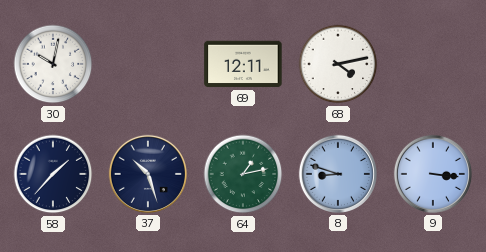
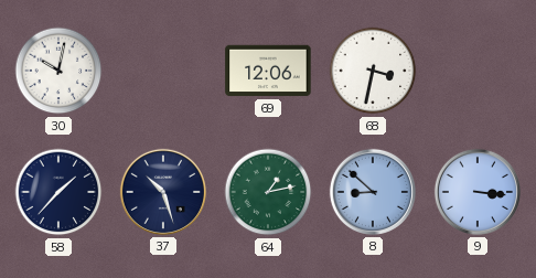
69: 12:11 -> 12:06
68: 4:13 -> 3:32
8: 8:48 -> 8:52
